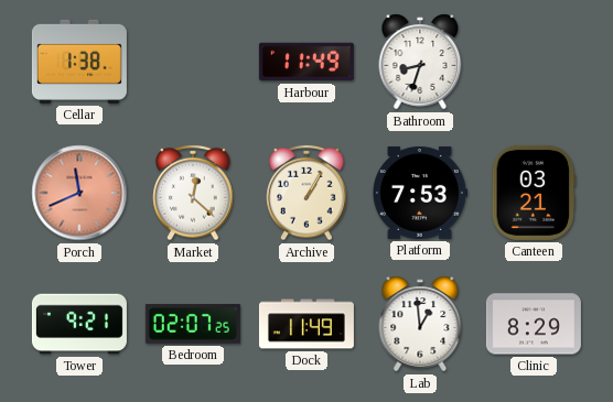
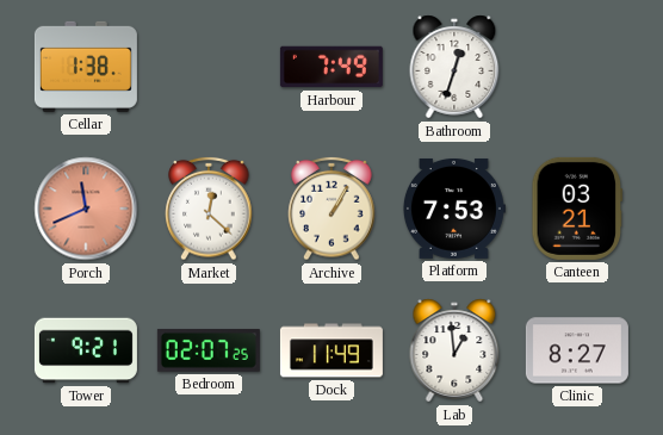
Harbour: 11:49 -> 7:49
Bathroom: 8:33 -> 12:33
Clinic: 8:29 -> 8:27
